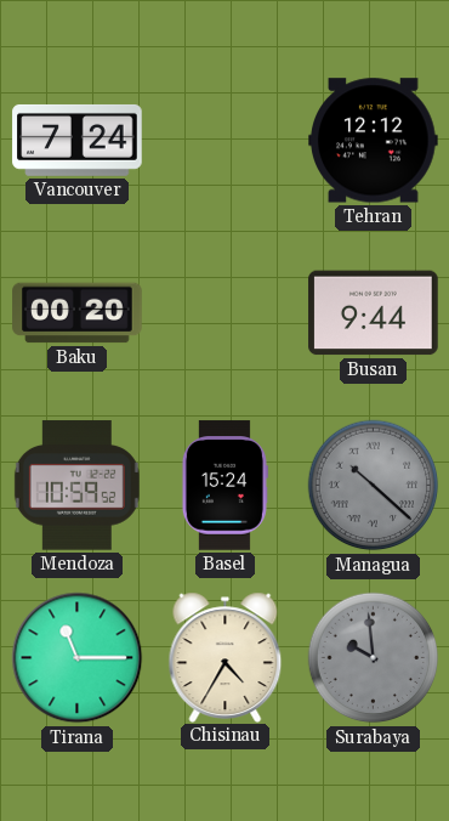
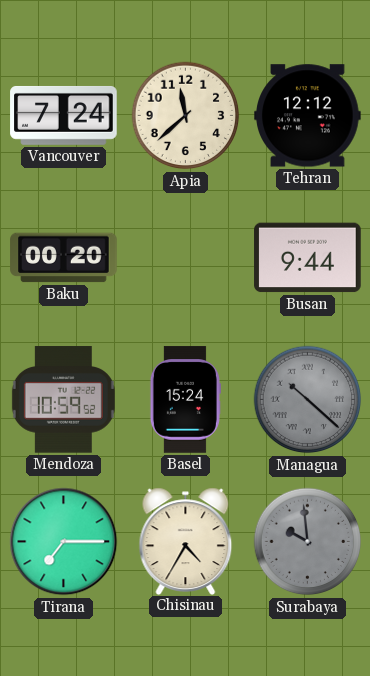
Apia: none -> 11:38
Tirana: 11:15 -> 7:15
